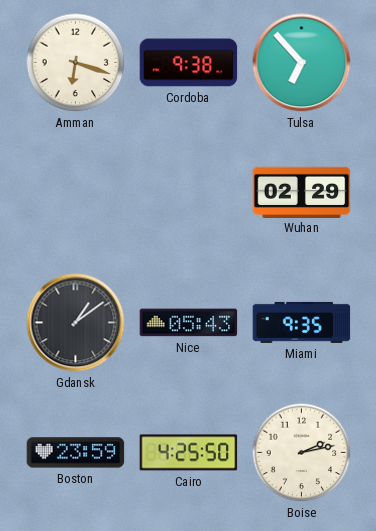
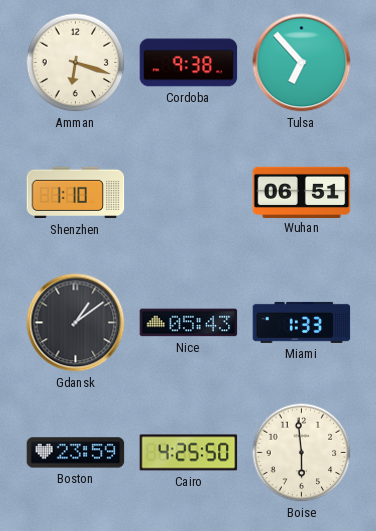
Shenzhen: none -> 1:10
Wuhan: 02:29 -> 06:51
Miami: 9:35 -> 1:33
Boise: 2:13 -> 5:59
